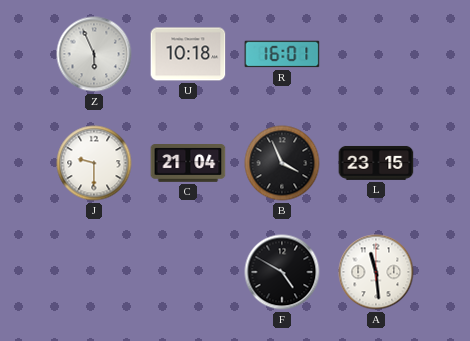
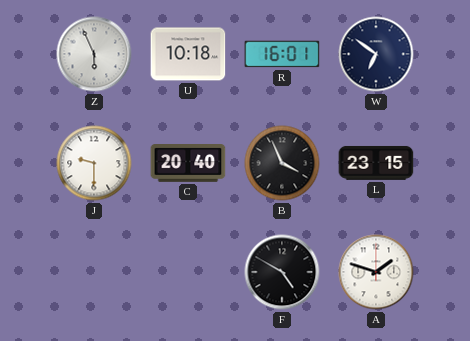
W: none -> 6:51
C: 21:04 -> 20:40
A: 11:29 -> 1:48
